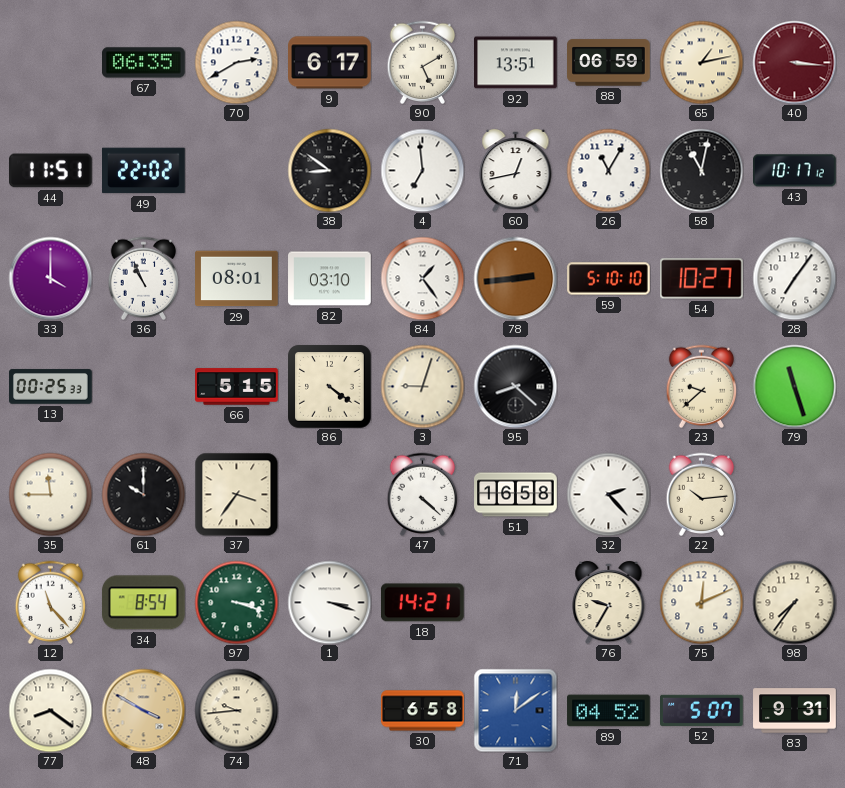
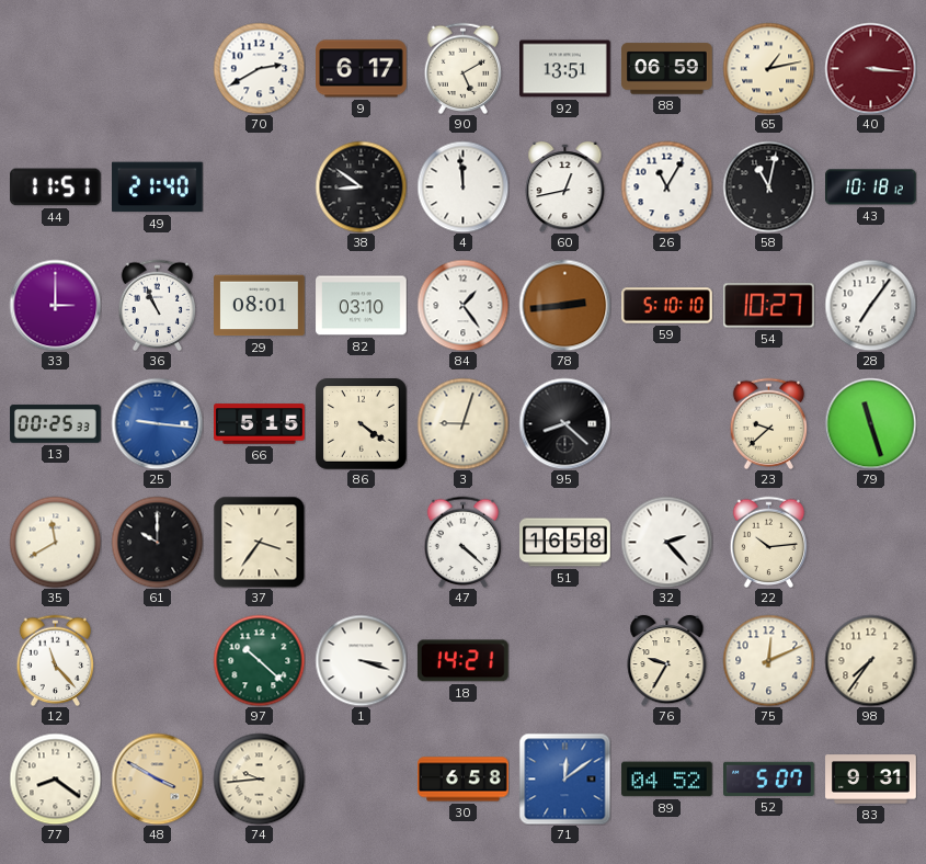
67: 06:35 -> none
49: 22:02 -> 21:40
4: 6:59 -> 11:59
43: 10:17 -> 10:18
33: 4:00 -> 3:00
25: none -> 9:16
35: 11:45 -> 11:40
34: 8:54 -> none
97: 3:18 -> 10:22
